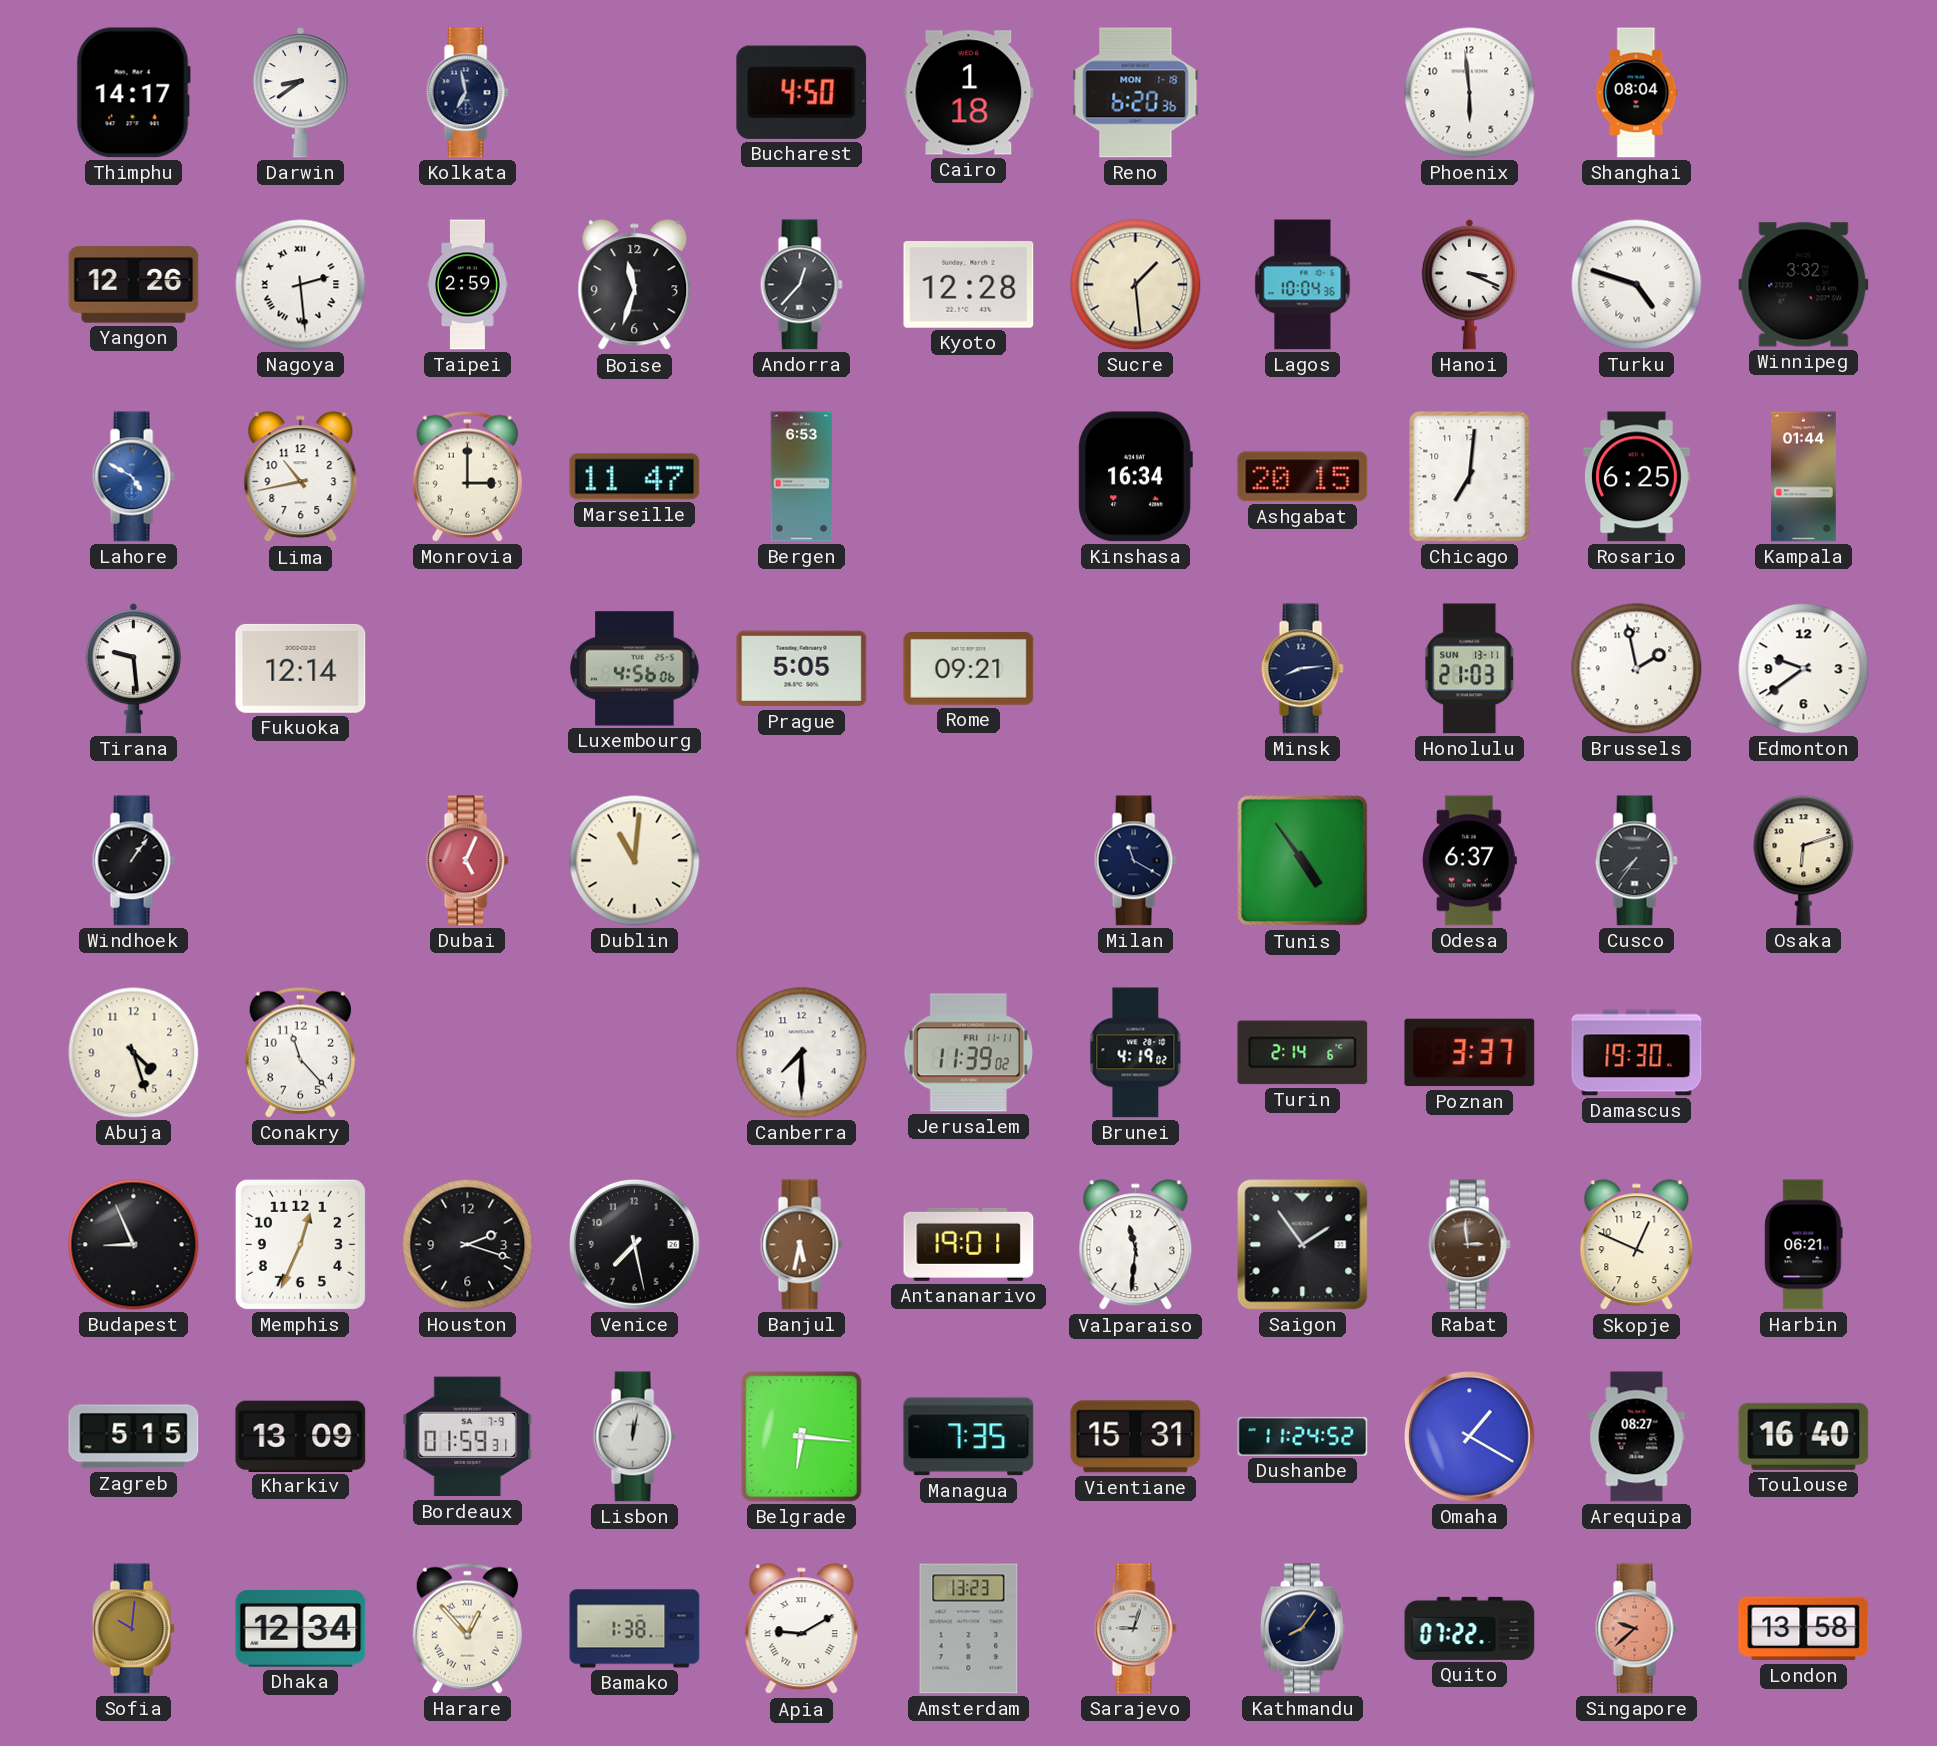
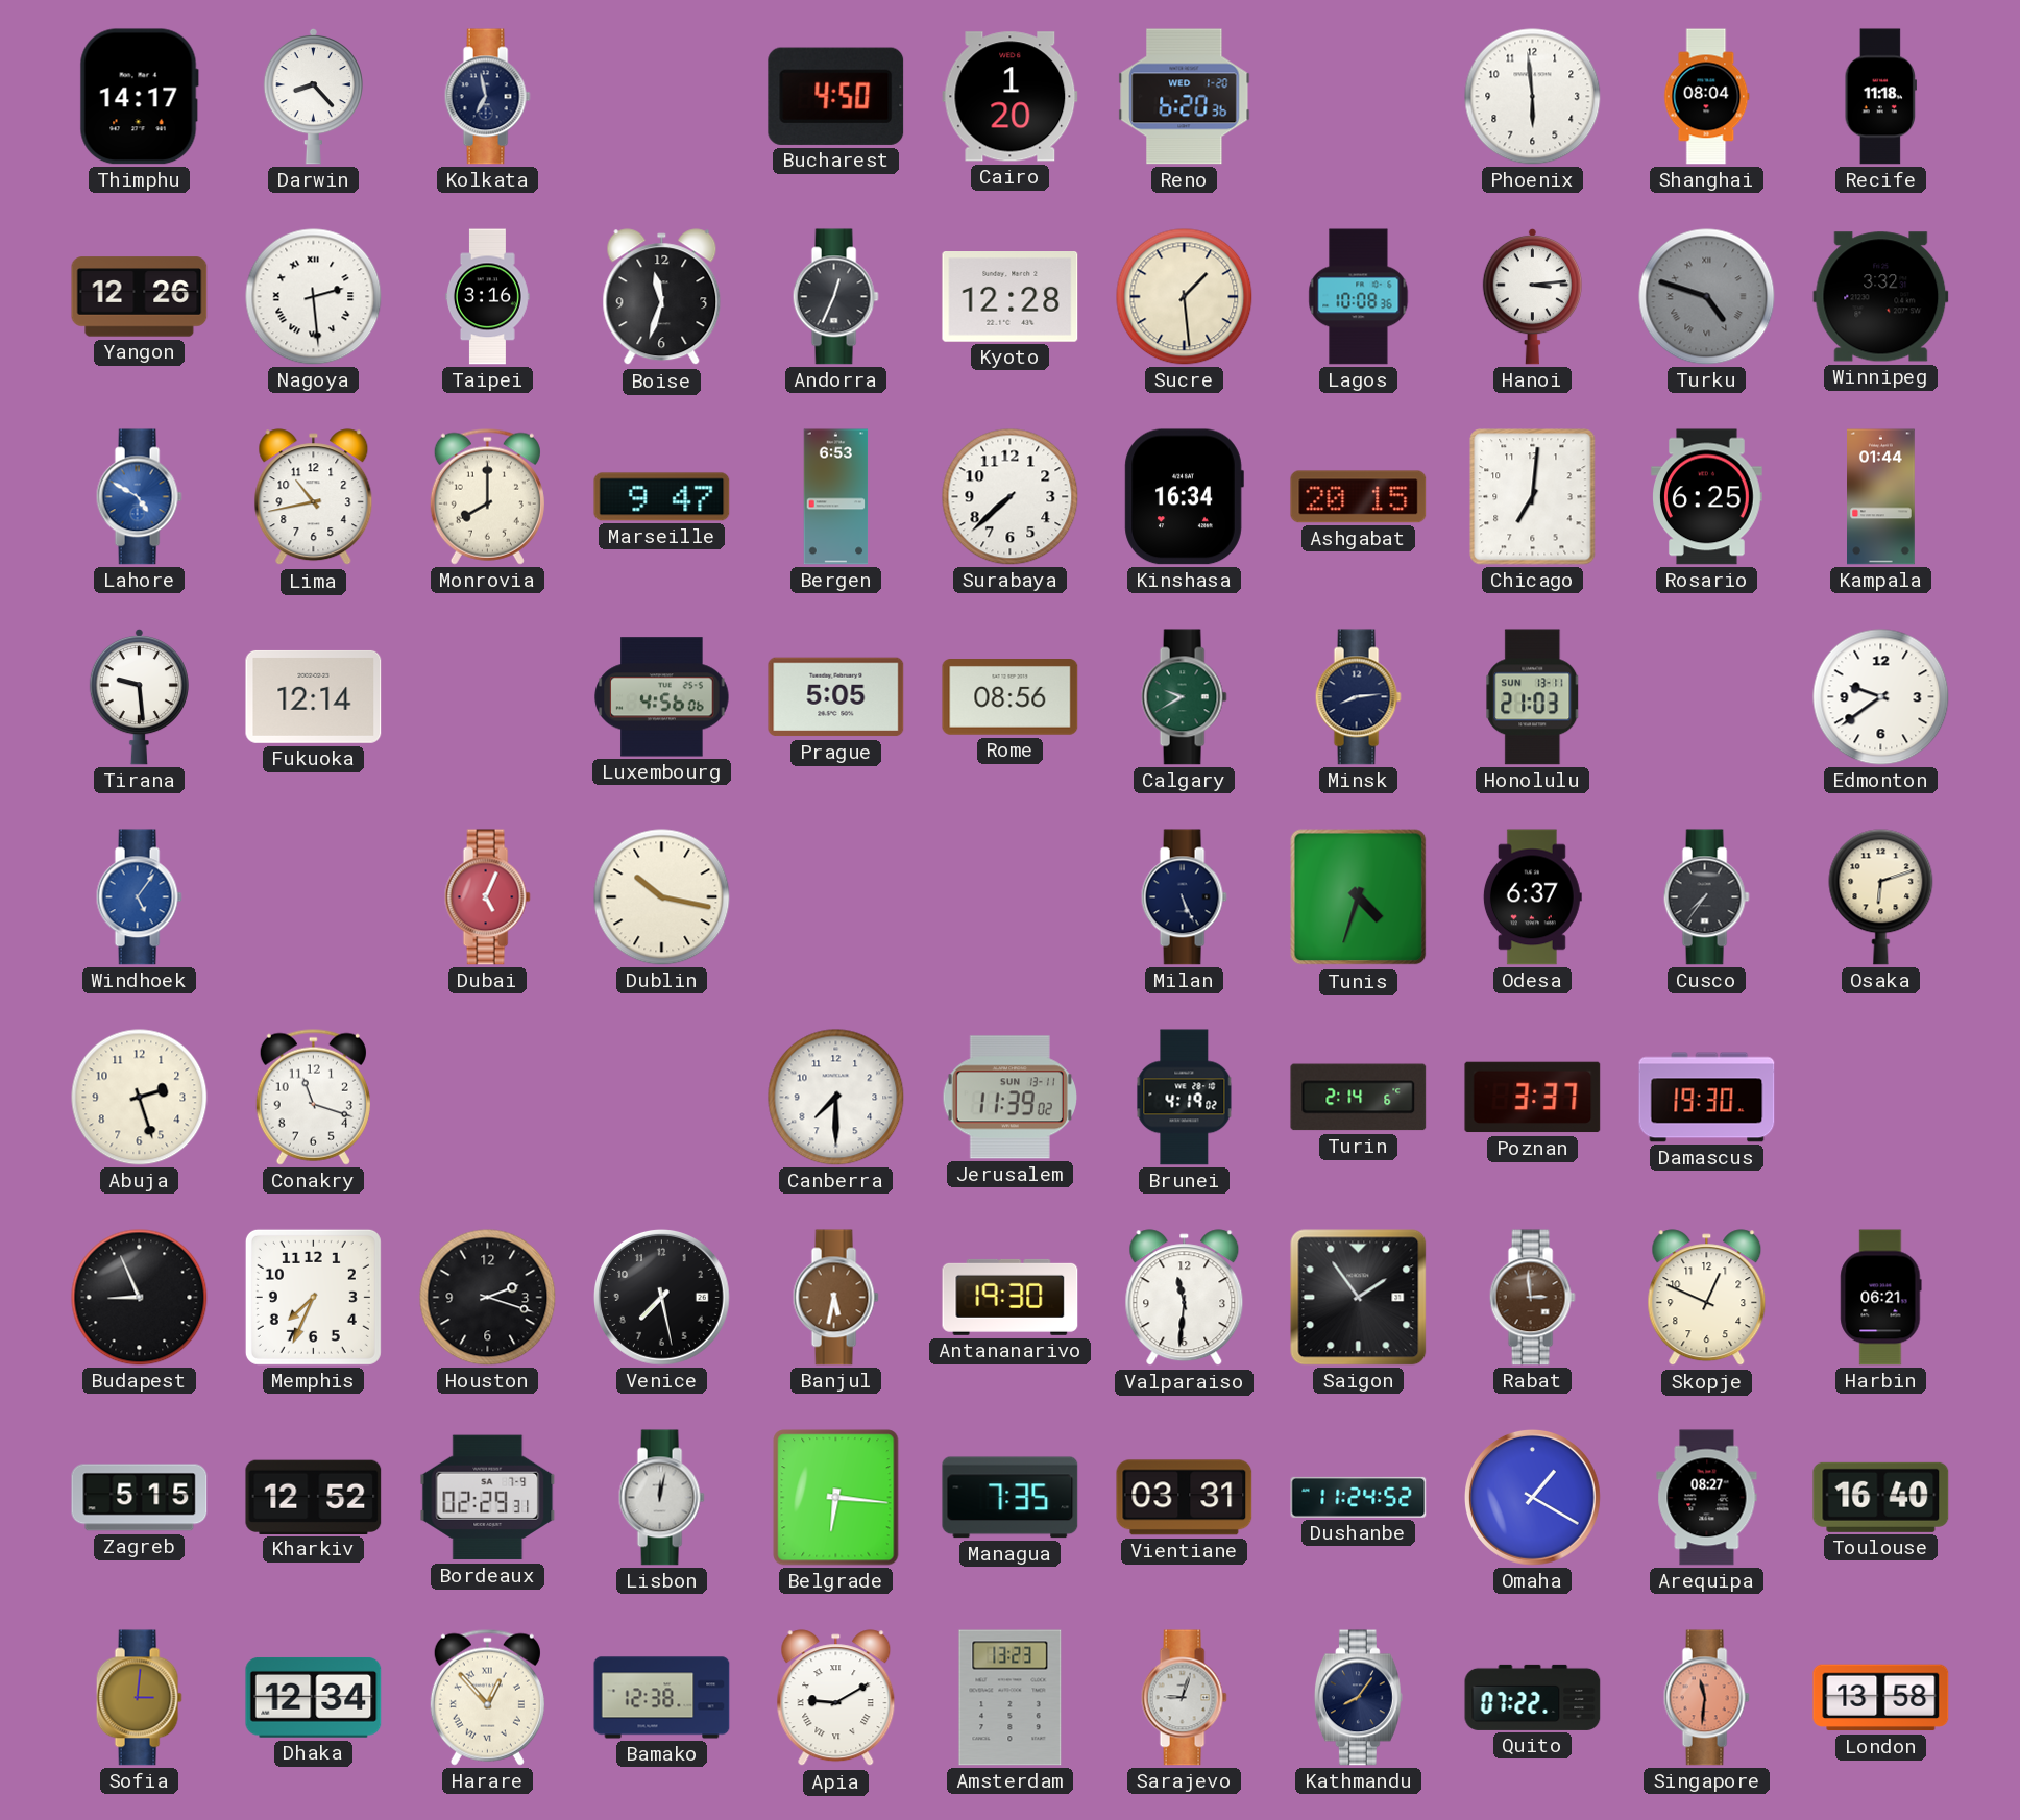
Darwin: 8:39 -> 8:23
Cairo: 1:18 -> 1:20
Reno date: MON 1-18 -> WED 1-20
Recife: none -> 11:18
Taipei: 2:59 -> 3:16
Andorra: 12:37 -> 12:34
Lagos: 10:04 -> 10:08
Hanoi: 3:19 -> 3:14
Turku dial: white -> grey
Monrovia: 3:00 -> 8:00
Marseille: 11:47 -> 9:47
Surabaya: none -> 7:38
Rome: 09:21 -> 08:56
Calgary: none -> 9:40
Brussels: 1:58 -> none
Windhoek: 1:06 -> 5:06
Windhoek dial: black -> blue
Dublin: 11:01 -> 10:17
Milan: 11:20 -> 5:26
Tunis: 4:54 -> 4:33
Abuja: 4:27 -> 2:27
Conakry: 11:23 -> 11:18
Jerusalem date: FRI 11-11 -> SUN 13-11
Memphis: 12:34 -> 7:34
Antananarivo: 19:01 -> 19:30
Kharkiv: 13:09 -> 12:52
Bordeaux: 01:59 -> 02:29
Vientiane: 15:31 -> 03:31
Sofia: 10:01 -> 3:01
Bamako: 1:38 -> 12:38
Singapore: 9:38 -> 11:31
